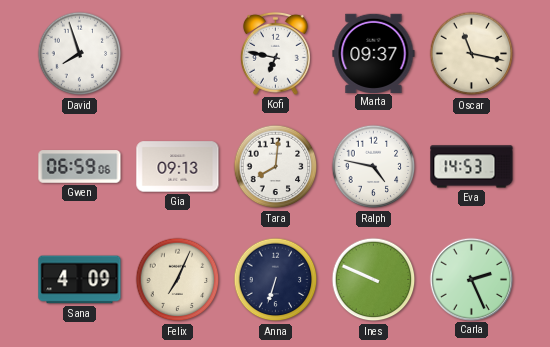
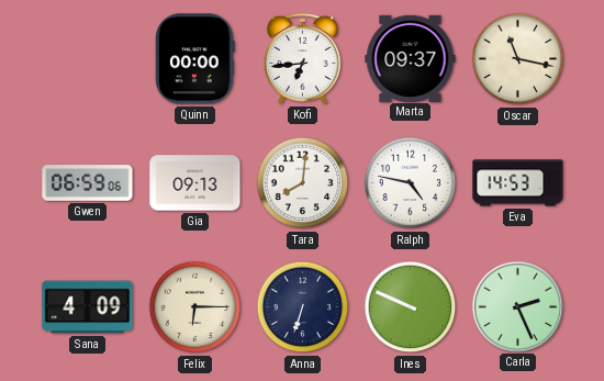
David: 7:57 -> none
Quinn: none -> 00:00
Kofi: 6:47 -> 6:44
Felix: 7:04 -> 6:15
